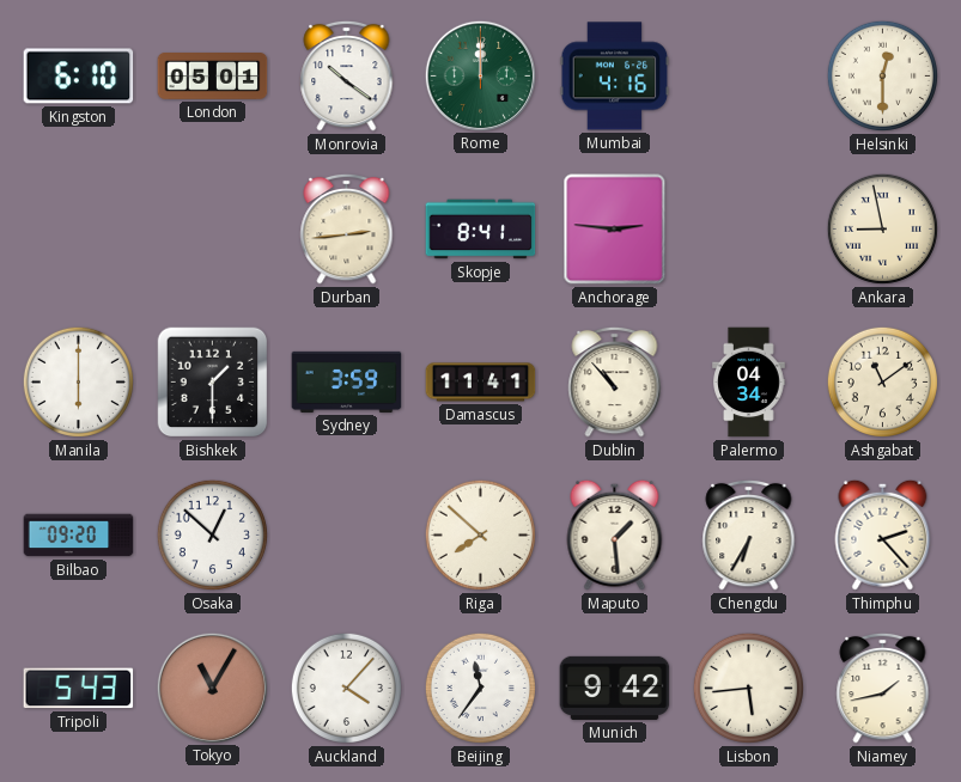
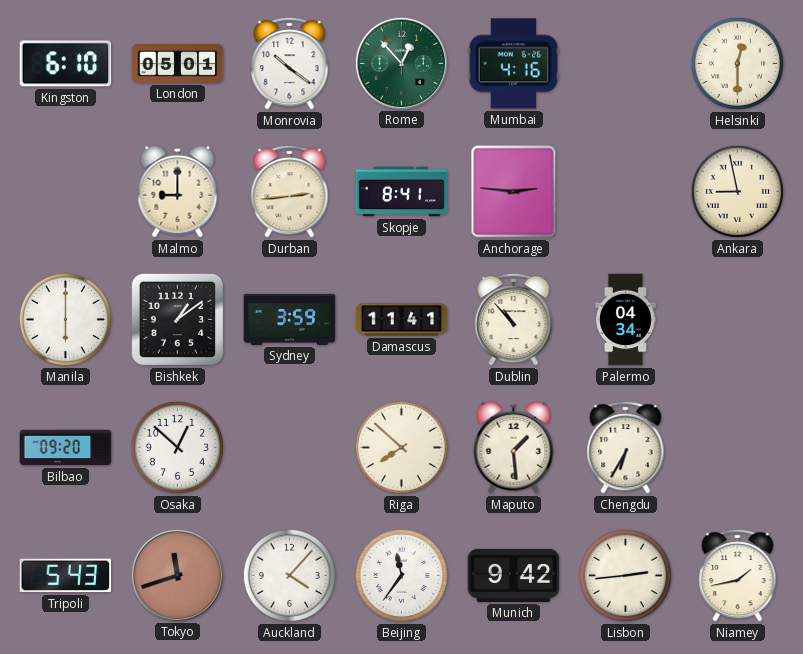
Rome: 12:00 -> 12:53
Malmo: none -> 9:00
Bishkek: 1:30 -> 1:09
Ashgabat: 11:09 -> none
Thimphu: 2:23 -> none
Tokyo: 11:05 -> 11:42
Lisbon: 5:44 -> 2:44
